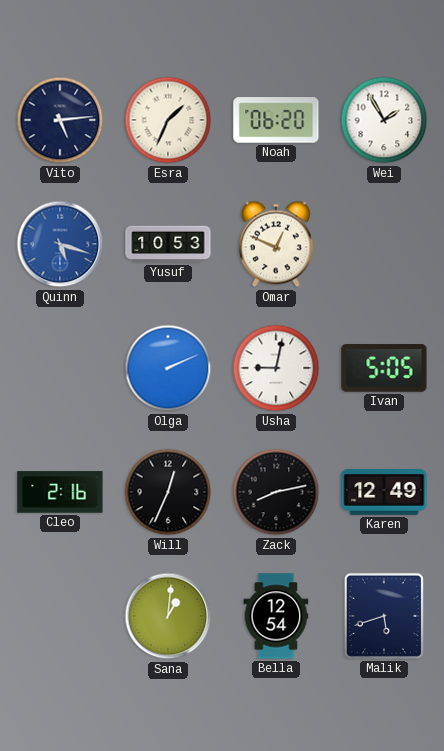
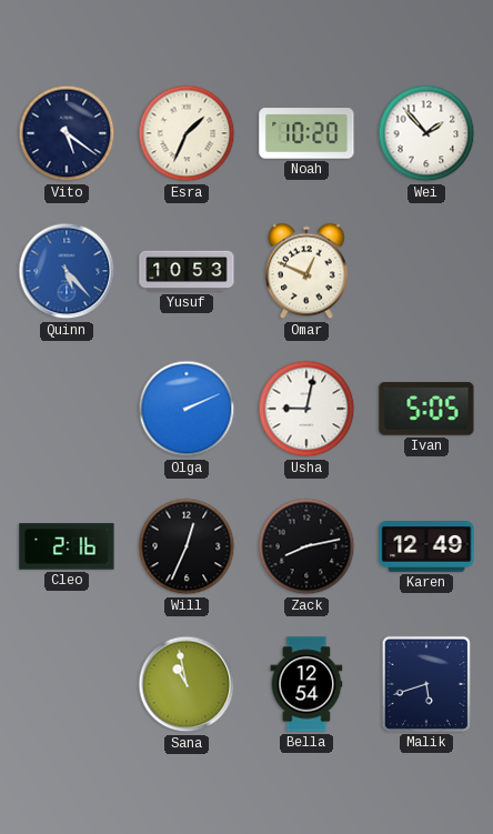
Vito: 5:14 -> 5:21
Noah: 06:20 -> 10:20
Wei: 1:55 -> 1:53
Quinn: 5:18 -> 5:23
Sana: 1:01 -> 10:58
